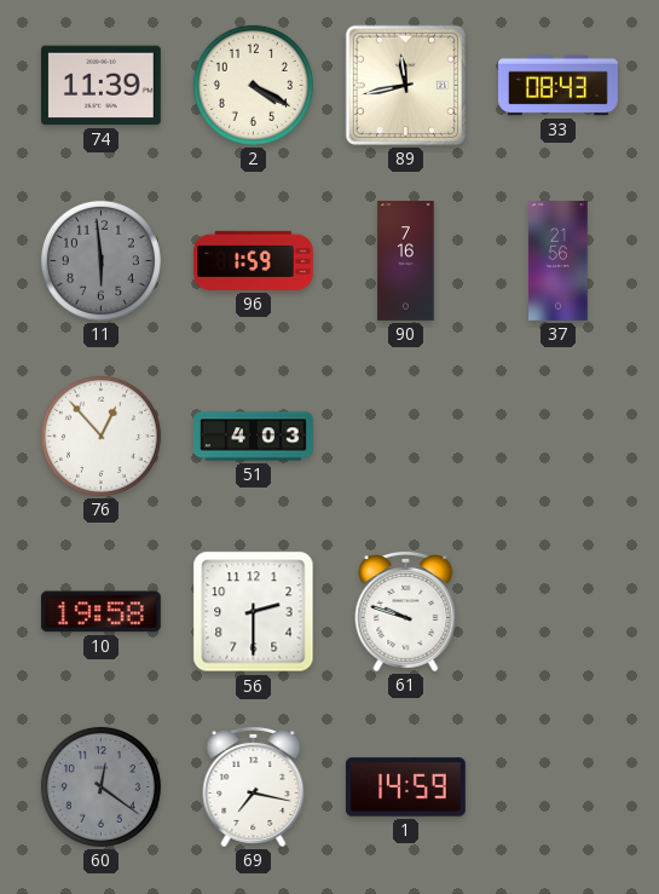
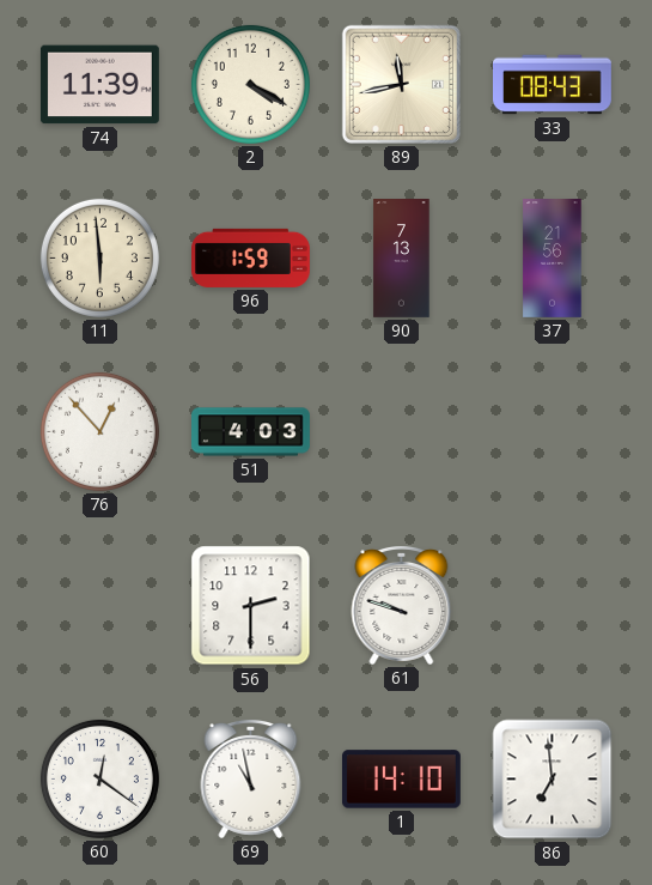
11 dial: grey -> cream
90: 7:16 -> 7:13
10: 19:58 -> none
60 dial: grey -> white
69: 7:17 -> 10:58
1: 14:59 -> 14:10
86: none -> 6:59
